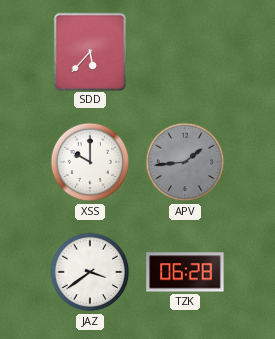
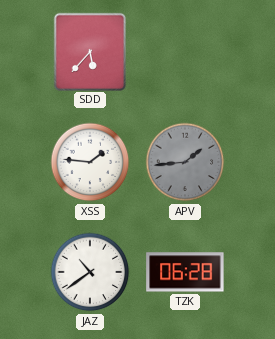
XSS: 10:00 -> 1:46
JAZ: 3:39 -> 10:39
